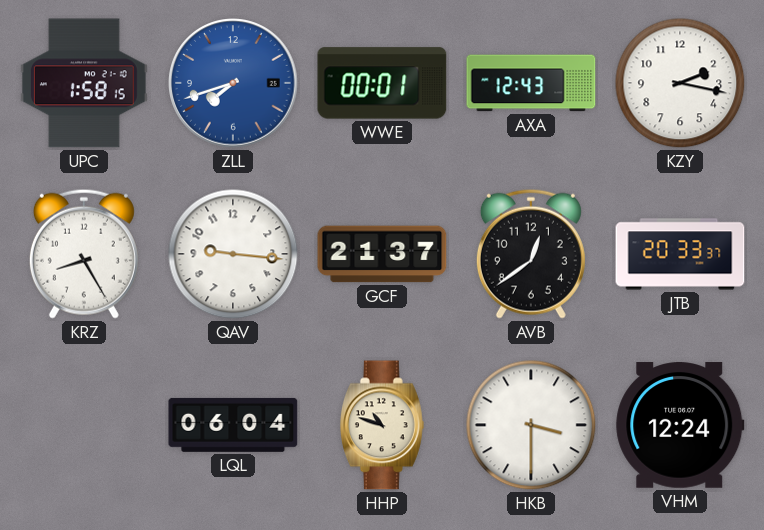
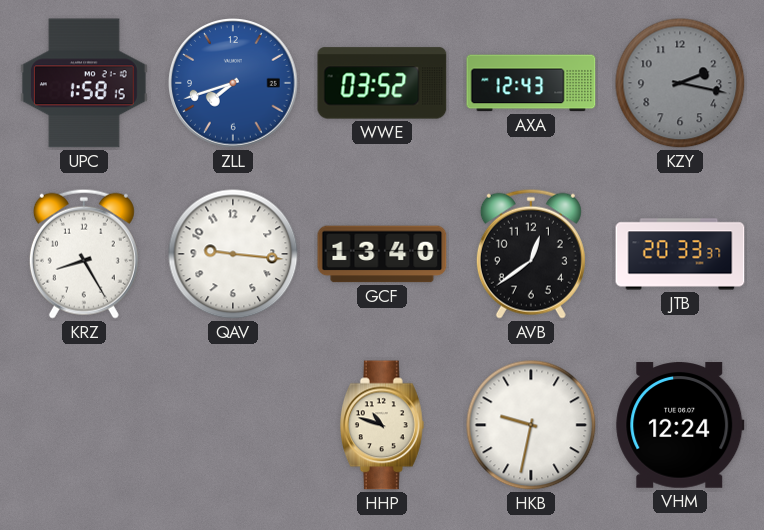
WWE: 00:01 -> 03:52
KZY dial: white -> grey
GCF: 21:37 -> 13:40
LQL: 06:04 -> none
HKB: 3:30 -> 9:32
